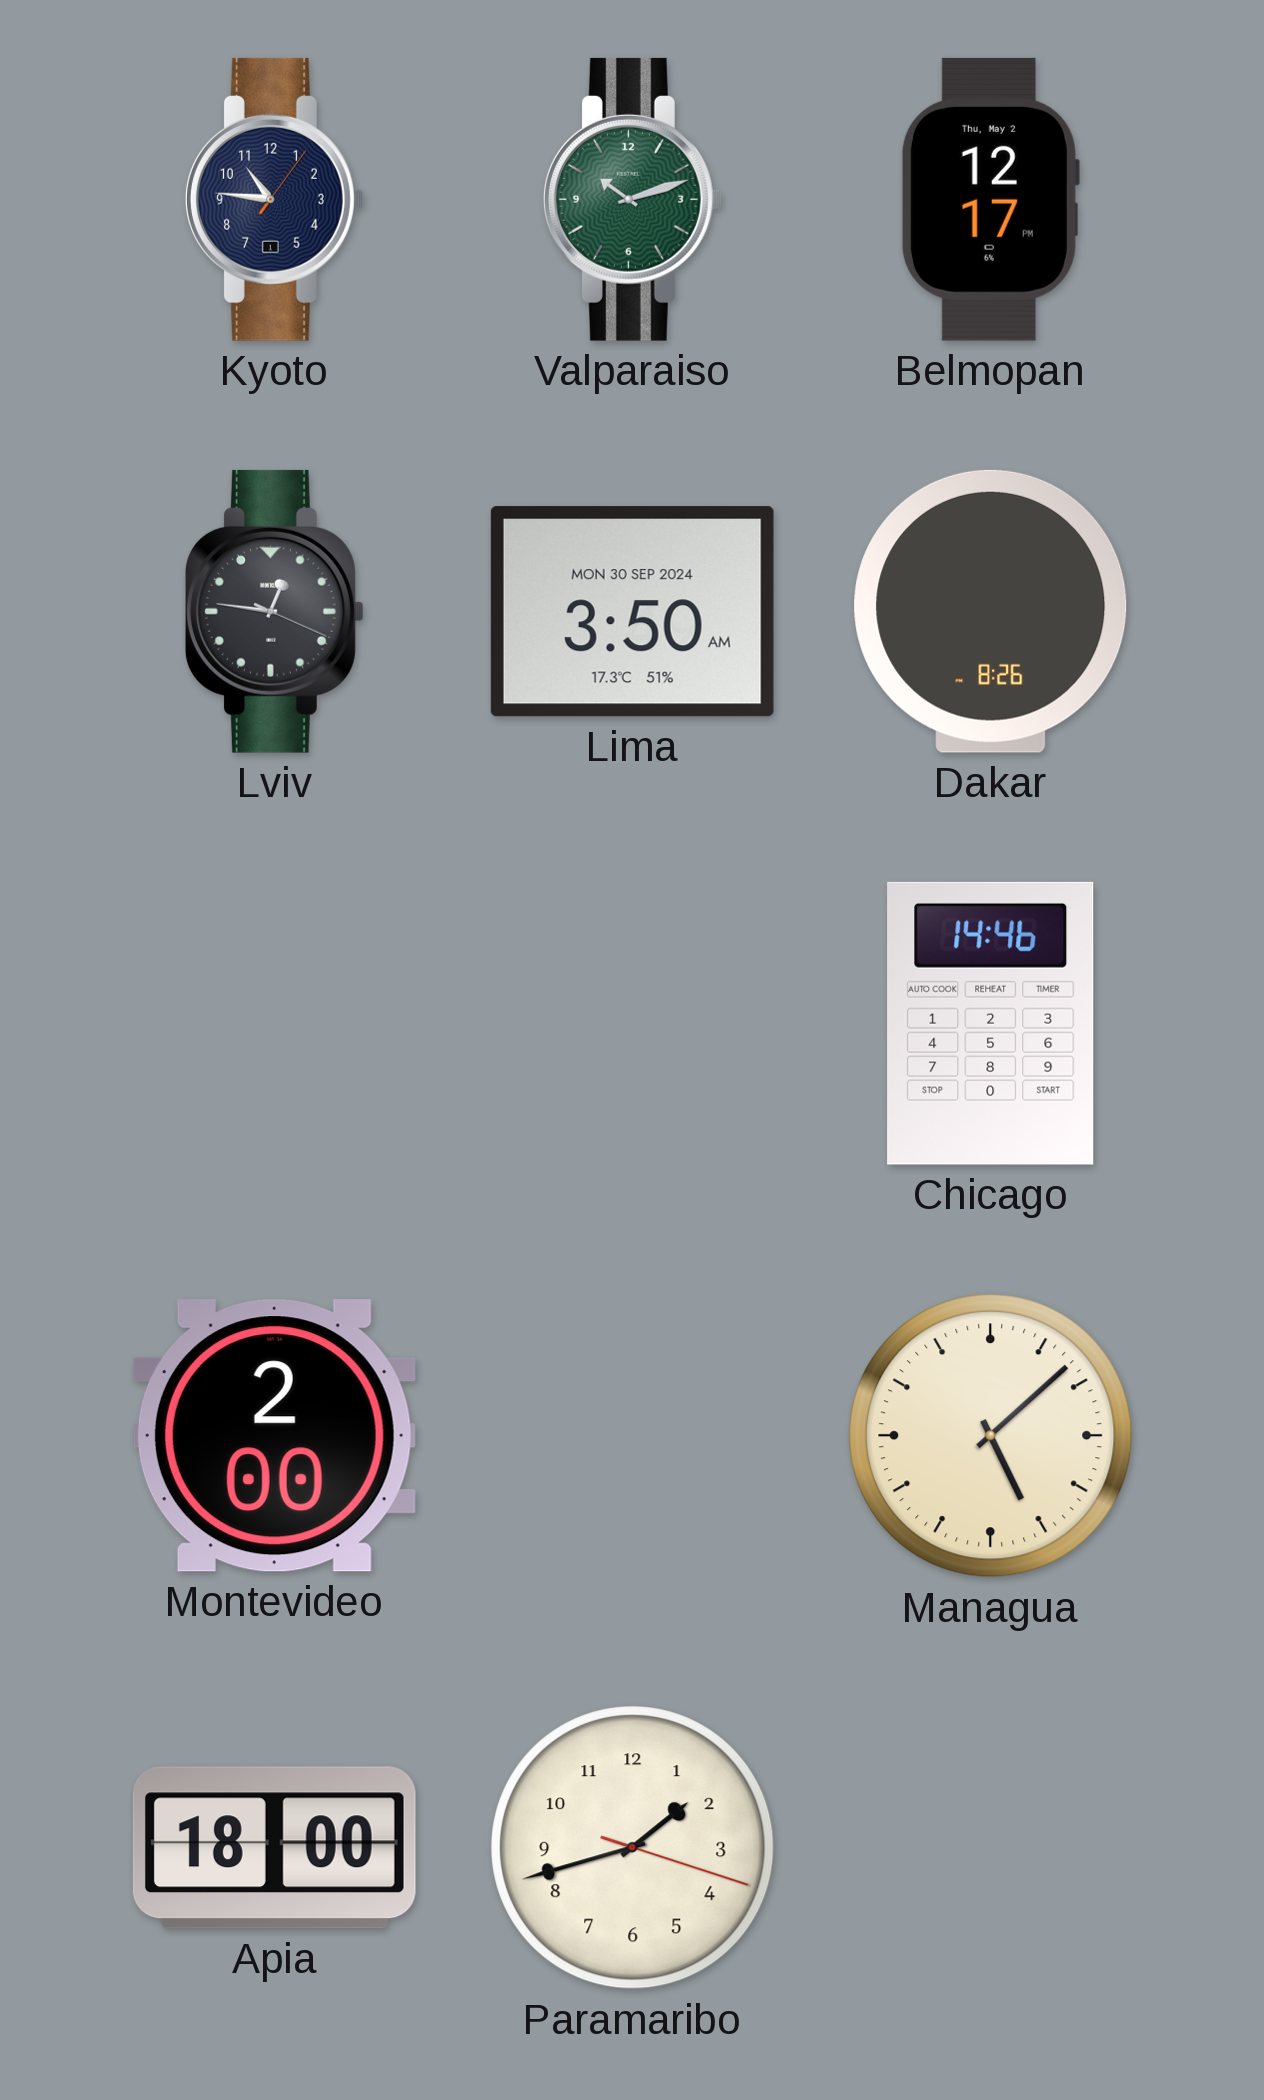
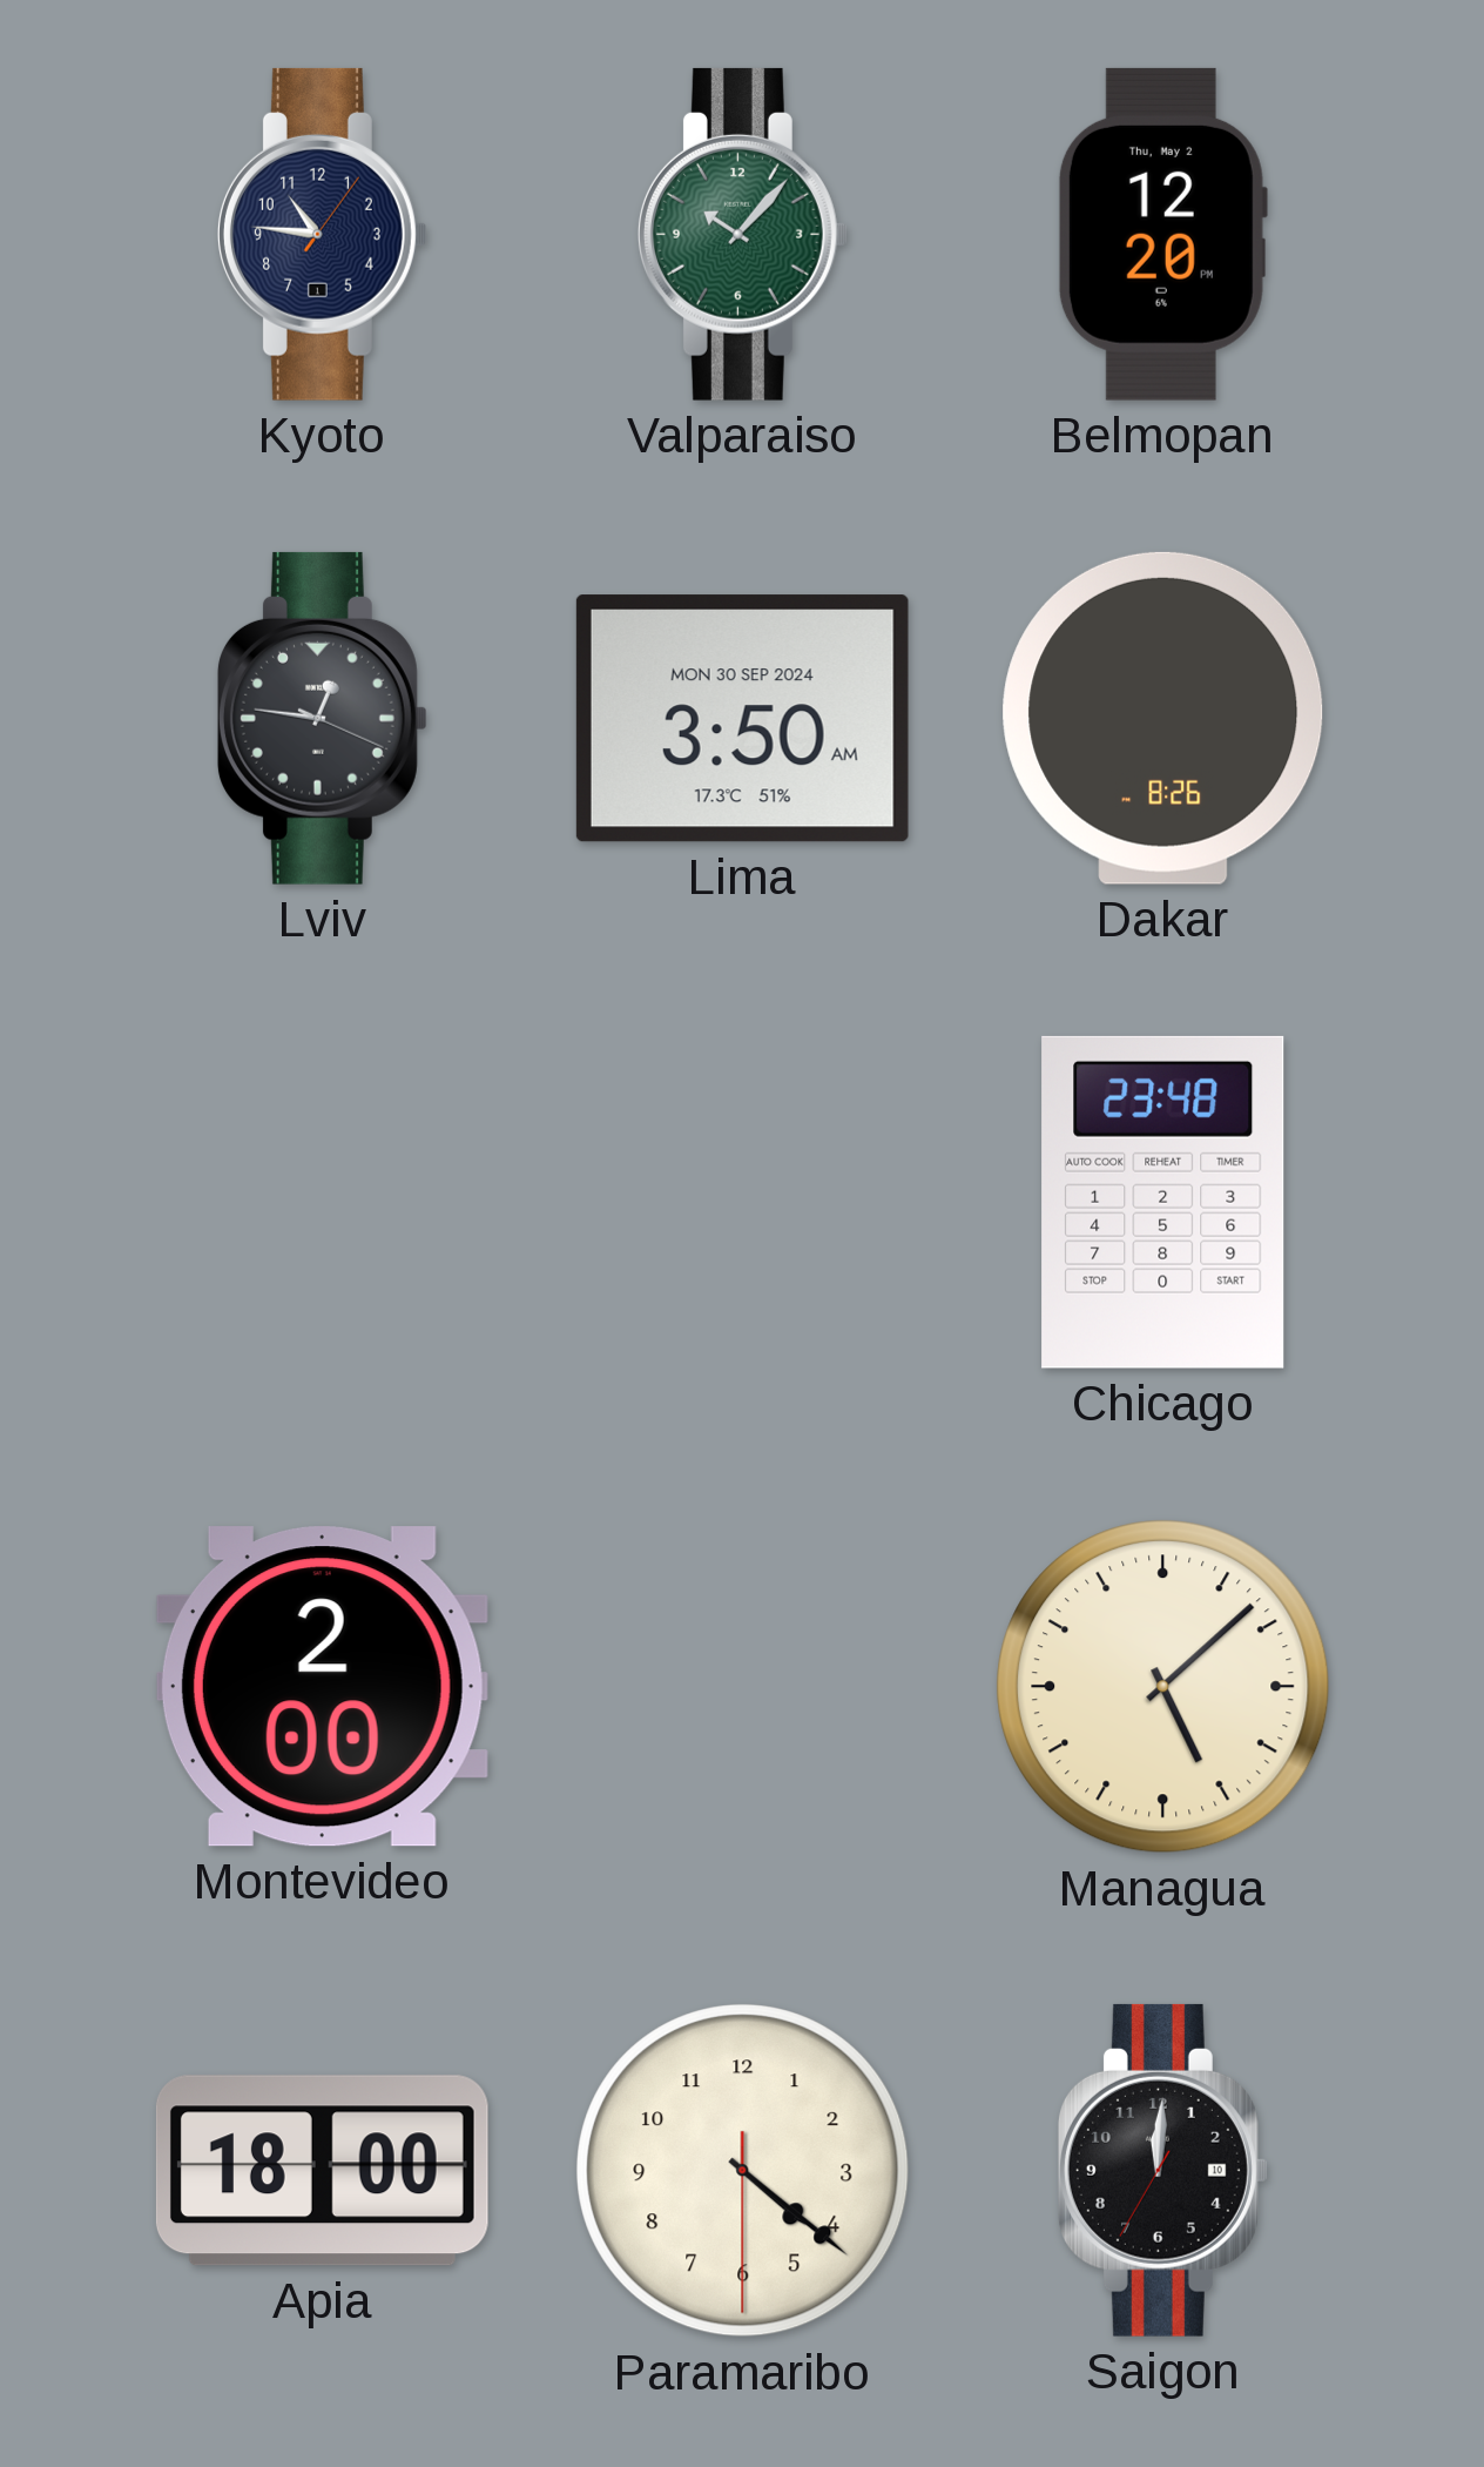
Valparaiso: 10:12 -> 10:07
Belmopan: 12:17 -> 12:20
Chicago: 14:46 -> 23:48
Paramaribo: 1:42 -> 4:21
Saigon: none -> 12:00
